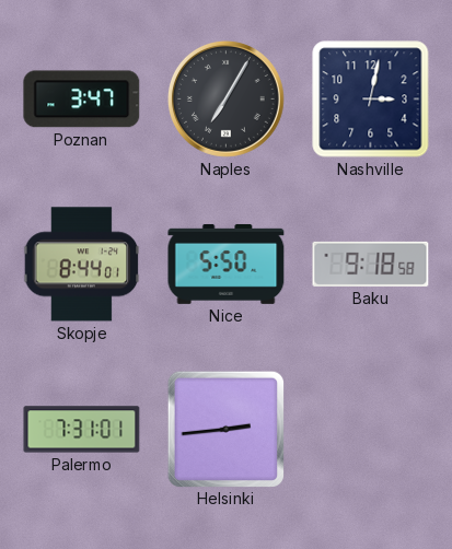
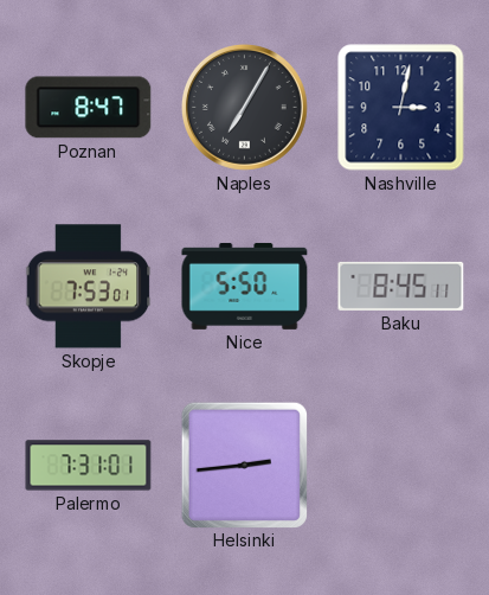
Poznan: 3:47 -> 8:47
Skopje: 8:44 -> 7:53
Baku: 9:18 -> 8:45
